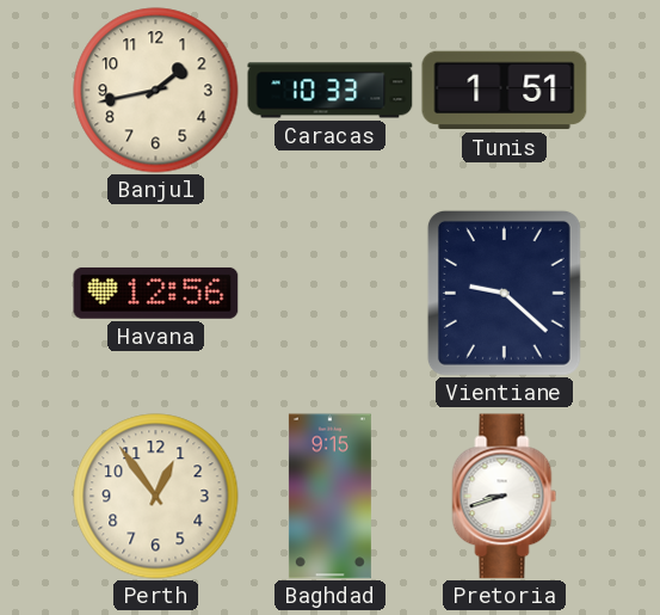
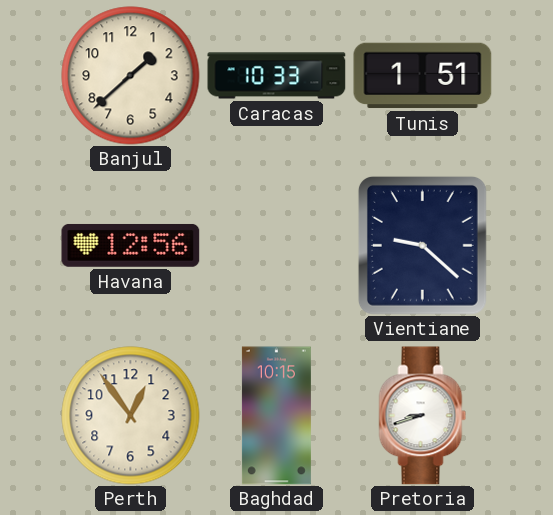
Banjul: 1:43 -> 1:38
Baghdad: 9:15 -> 10:15
